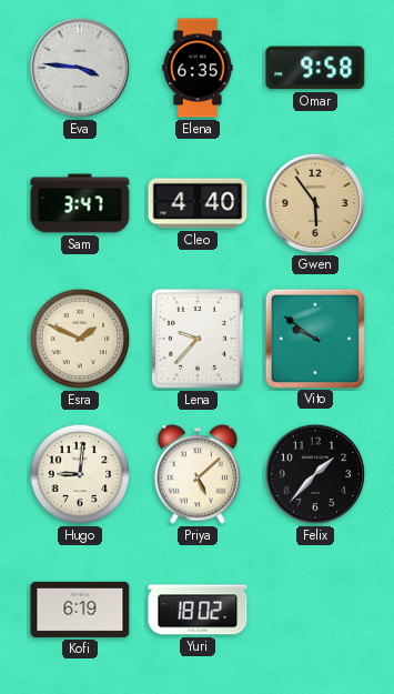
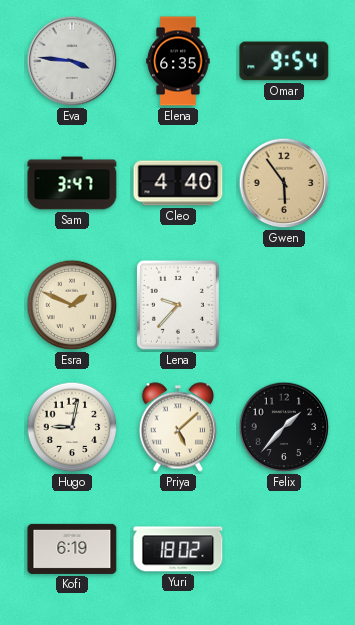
Omar: 9:58 -> 9:54
Vito: 9:51 -> none
Hugo: 9:01 -> 9:02
